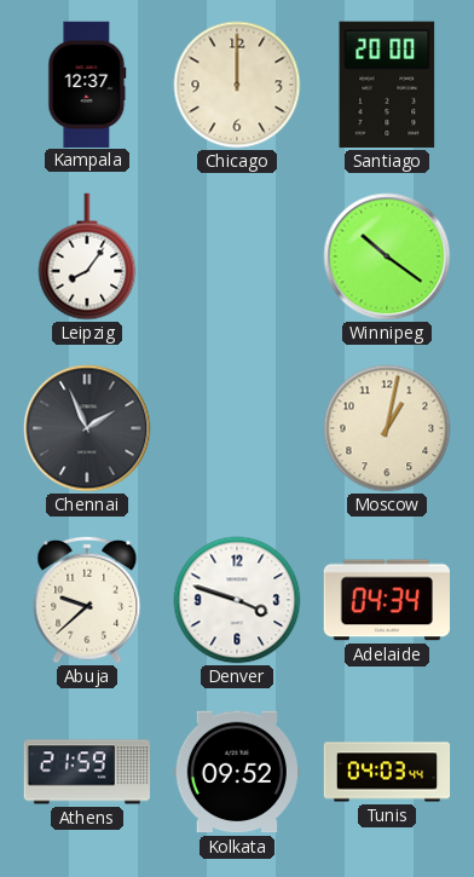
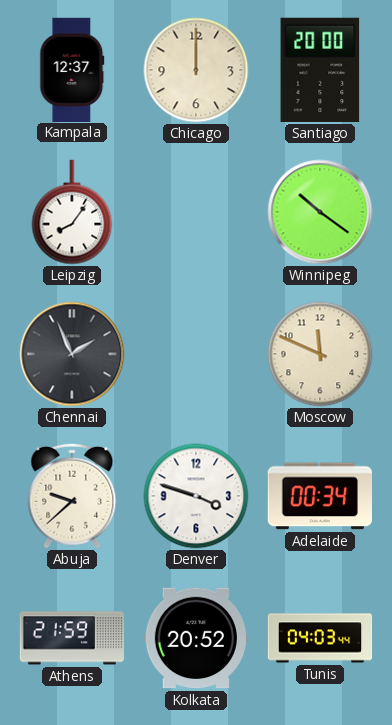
Moscow: 1:02 -> 11:49
Adelaide: 04:34 -> 00:34
Kolkata: 09:52 -> 20:52
